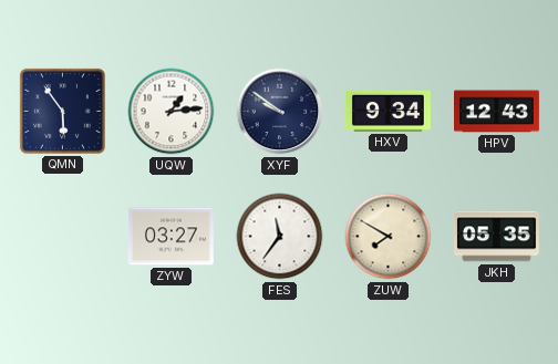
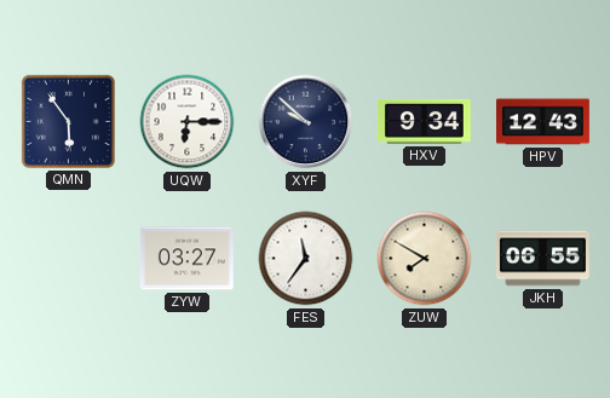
UQW: 1:14 -> 6:15
XYF: 9:51 -> 9:52
JKH: 05:35 -> 06:55
